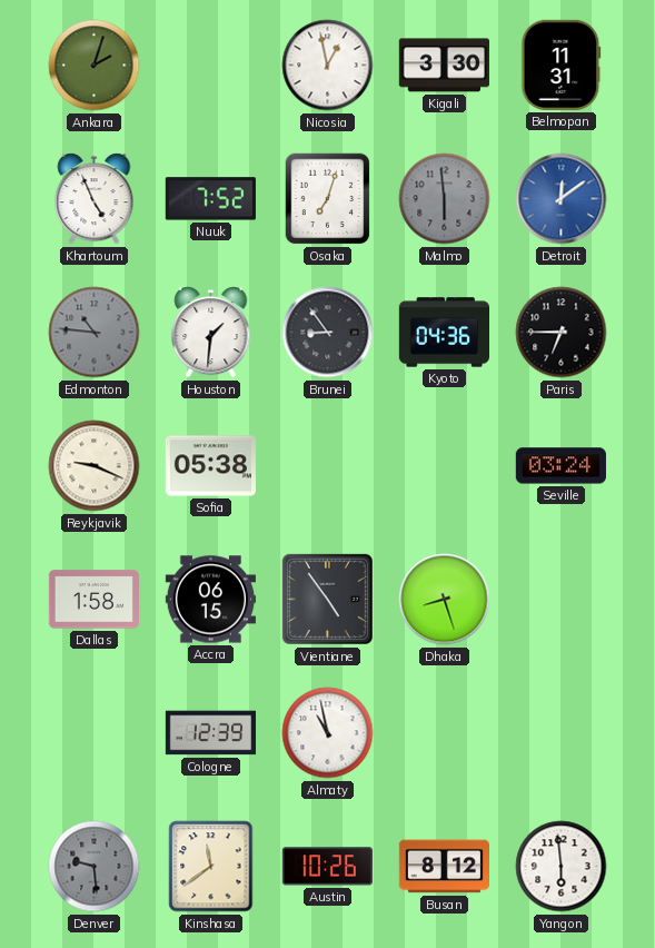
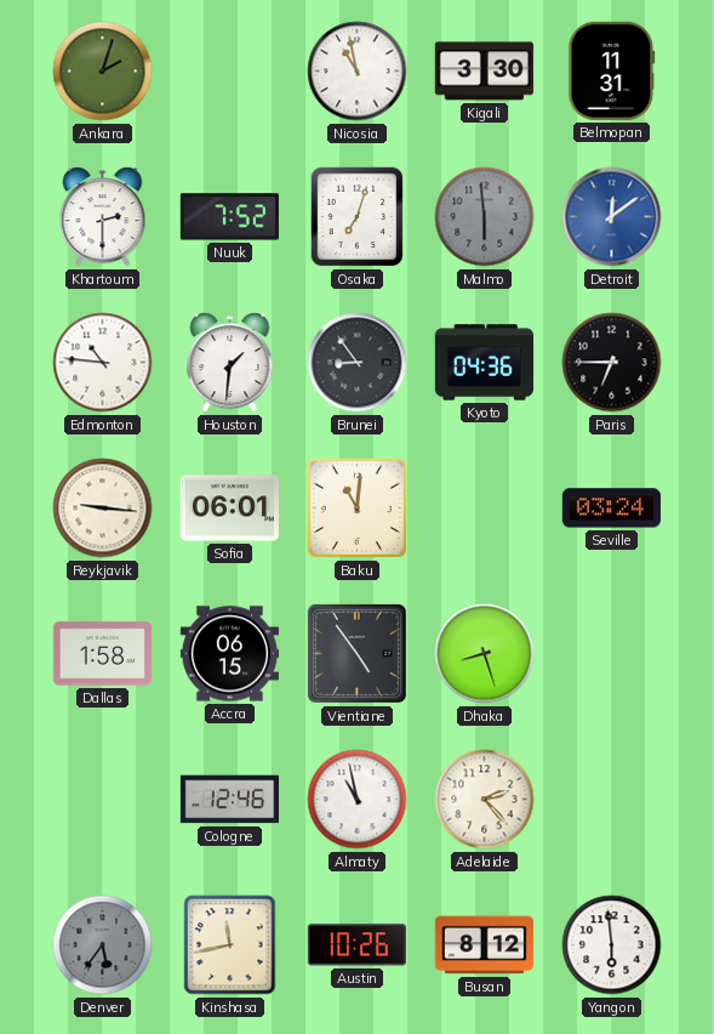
Nicosia: 12:58 -> 10:58
Khartoum: 4:56 -> 2:30
Edmonton dial: grey -> white
Reykjavik: 9:19 -> 9:16
Sofia: 05:38 -> 06:01
Baku: none -> 11:01
Cologne: 12:39 -> 12:46
Adelaide: none -> 2:23
Denver: 9:29 -> 5:36
Kinshasa: 11:39 -> 11:43
